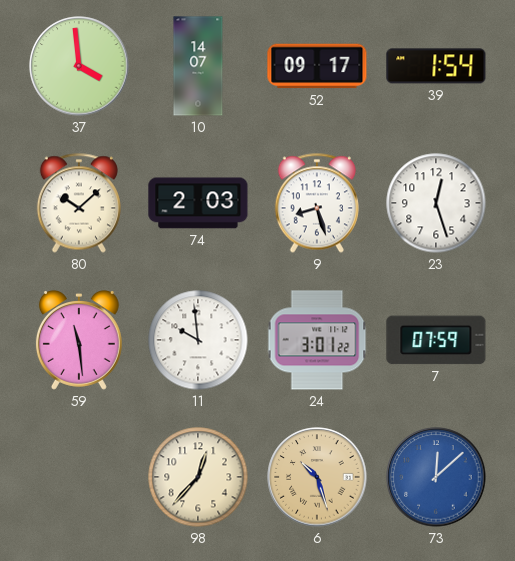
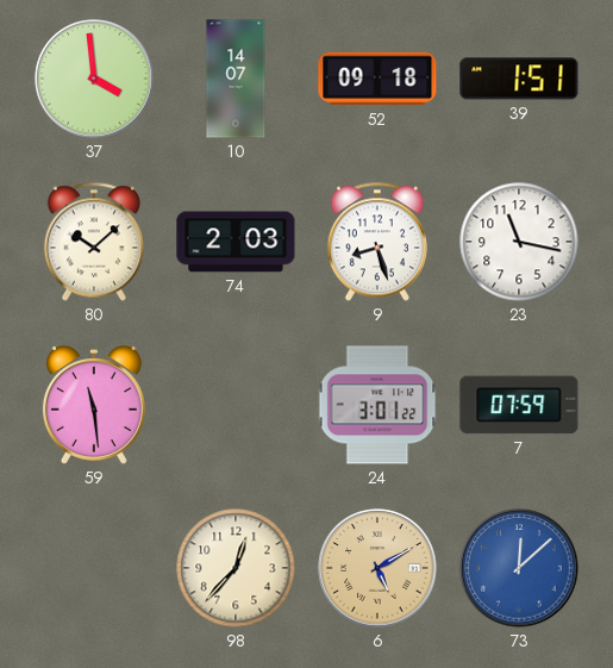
52: 09:17 -> 09:18
39: 1:54 -> 1:51
23: 12:27 -> 11:17
11: 9:59 -> none
6: 10:27 -> 5:10
